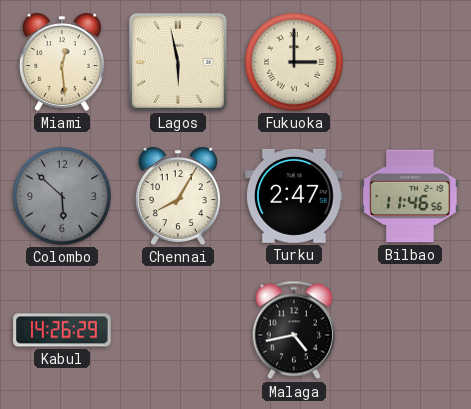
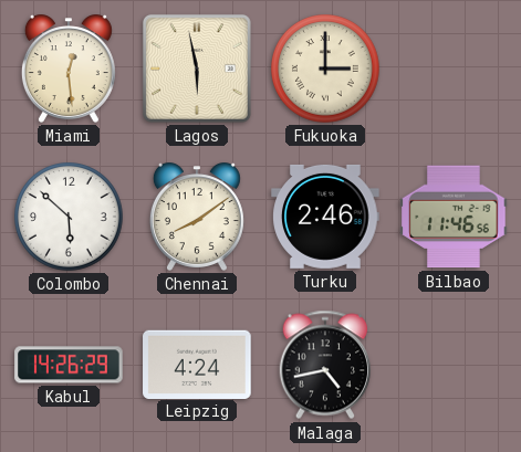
Colombo dial: grey -> white
Chennai: 8:05 -> 8:09
Turku: 2:47 -> 2:46
Leipzig: none -> 4:24
